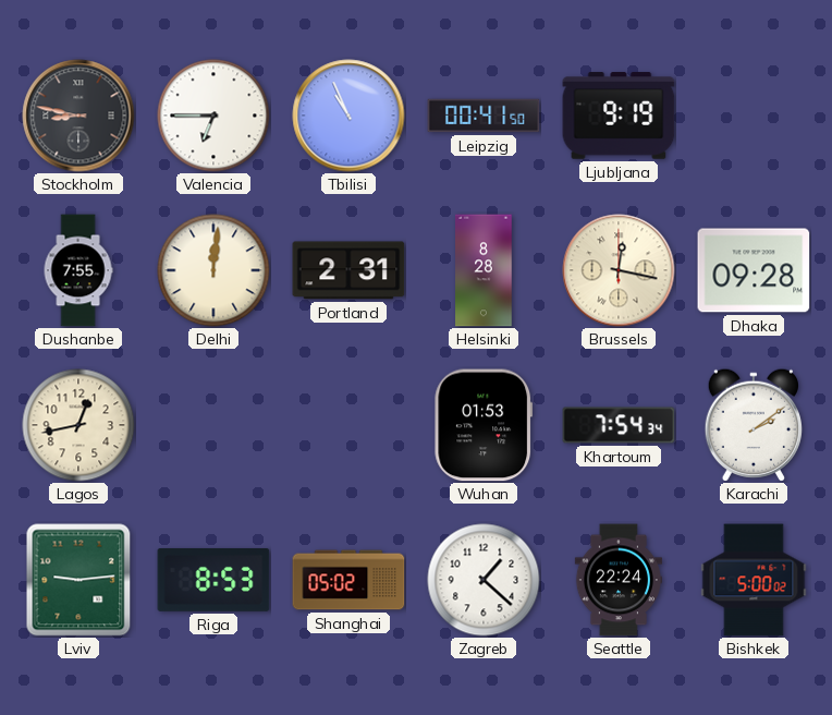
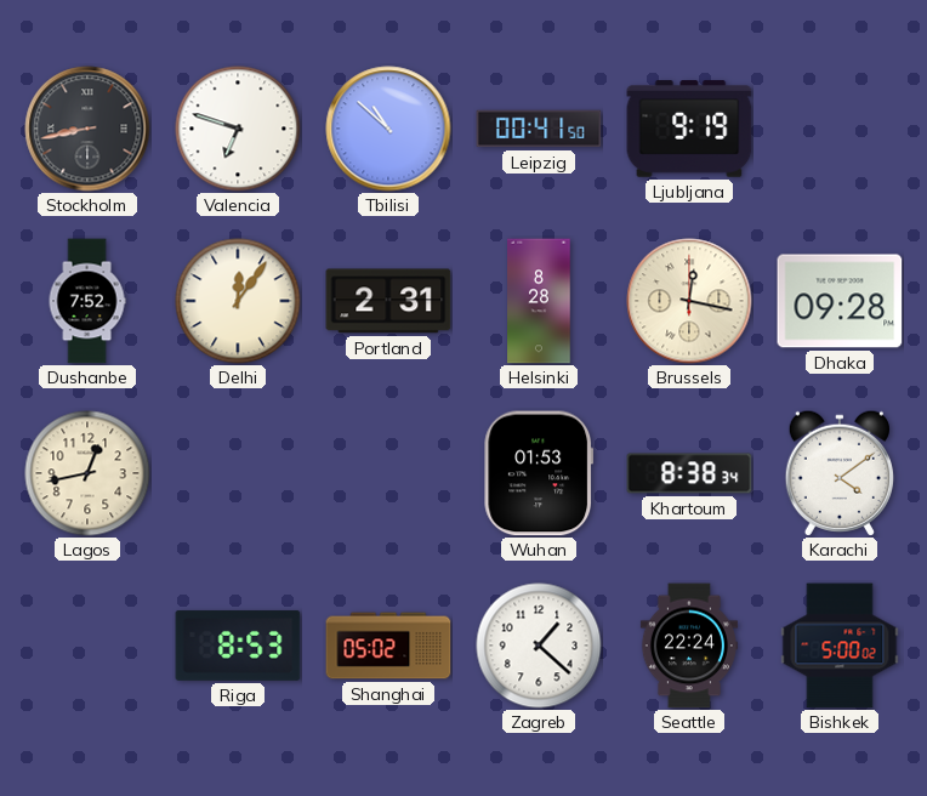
Stockholm: 8:47 -> 8:43
Valencia: 6:45 -> 6:48
Tbilisi: 10:56 -> 10:52
Dushanbe: 7:55 -> 7:52
Delhi: 12:01 -> 12:06
Khartoum: 7:54 -> 8:38
Karachi: 2:09 -> 4:09
Lviv: 9:14 -> none
